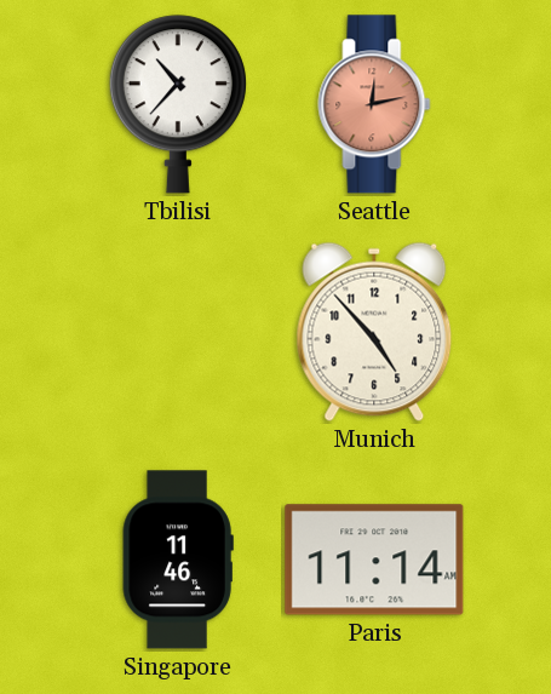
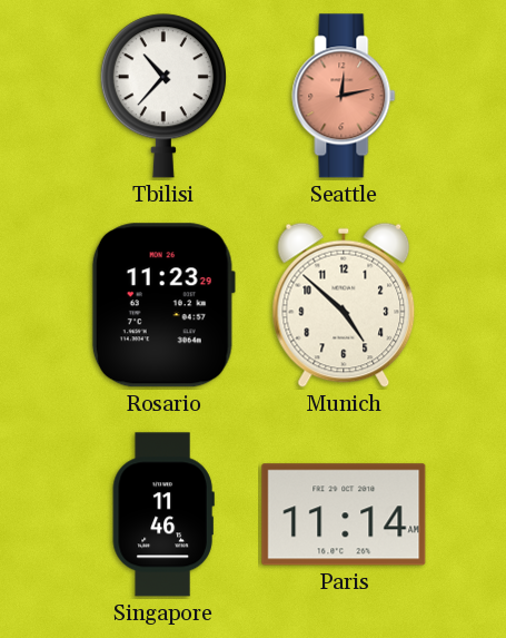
Rosario: none -> 11:23
Munich: 4:53 -> 4:52
